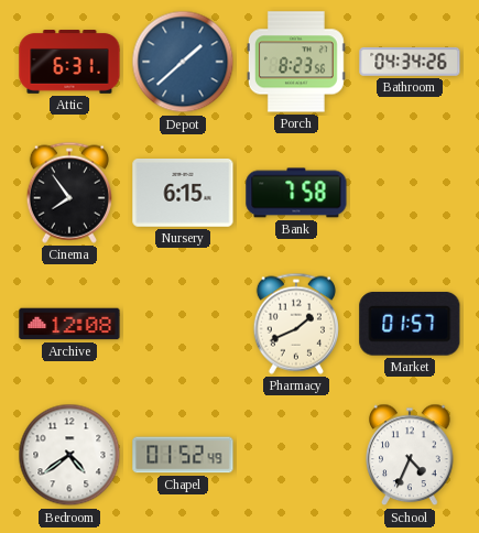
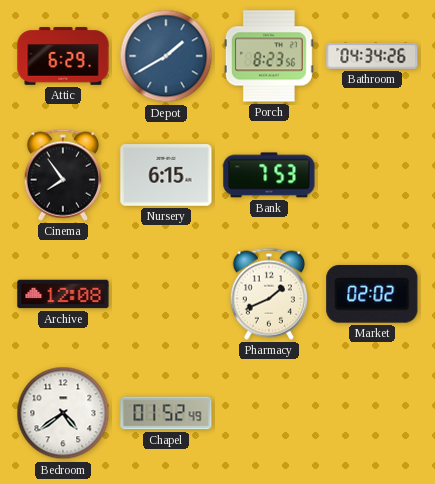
Attic: 6:31 -> 6:29
Depot: 1:38 -> 1:40
Bank: 7:58 -> 7:53
Market: 01:57 -> 02:02
School: 4:34 -> none
